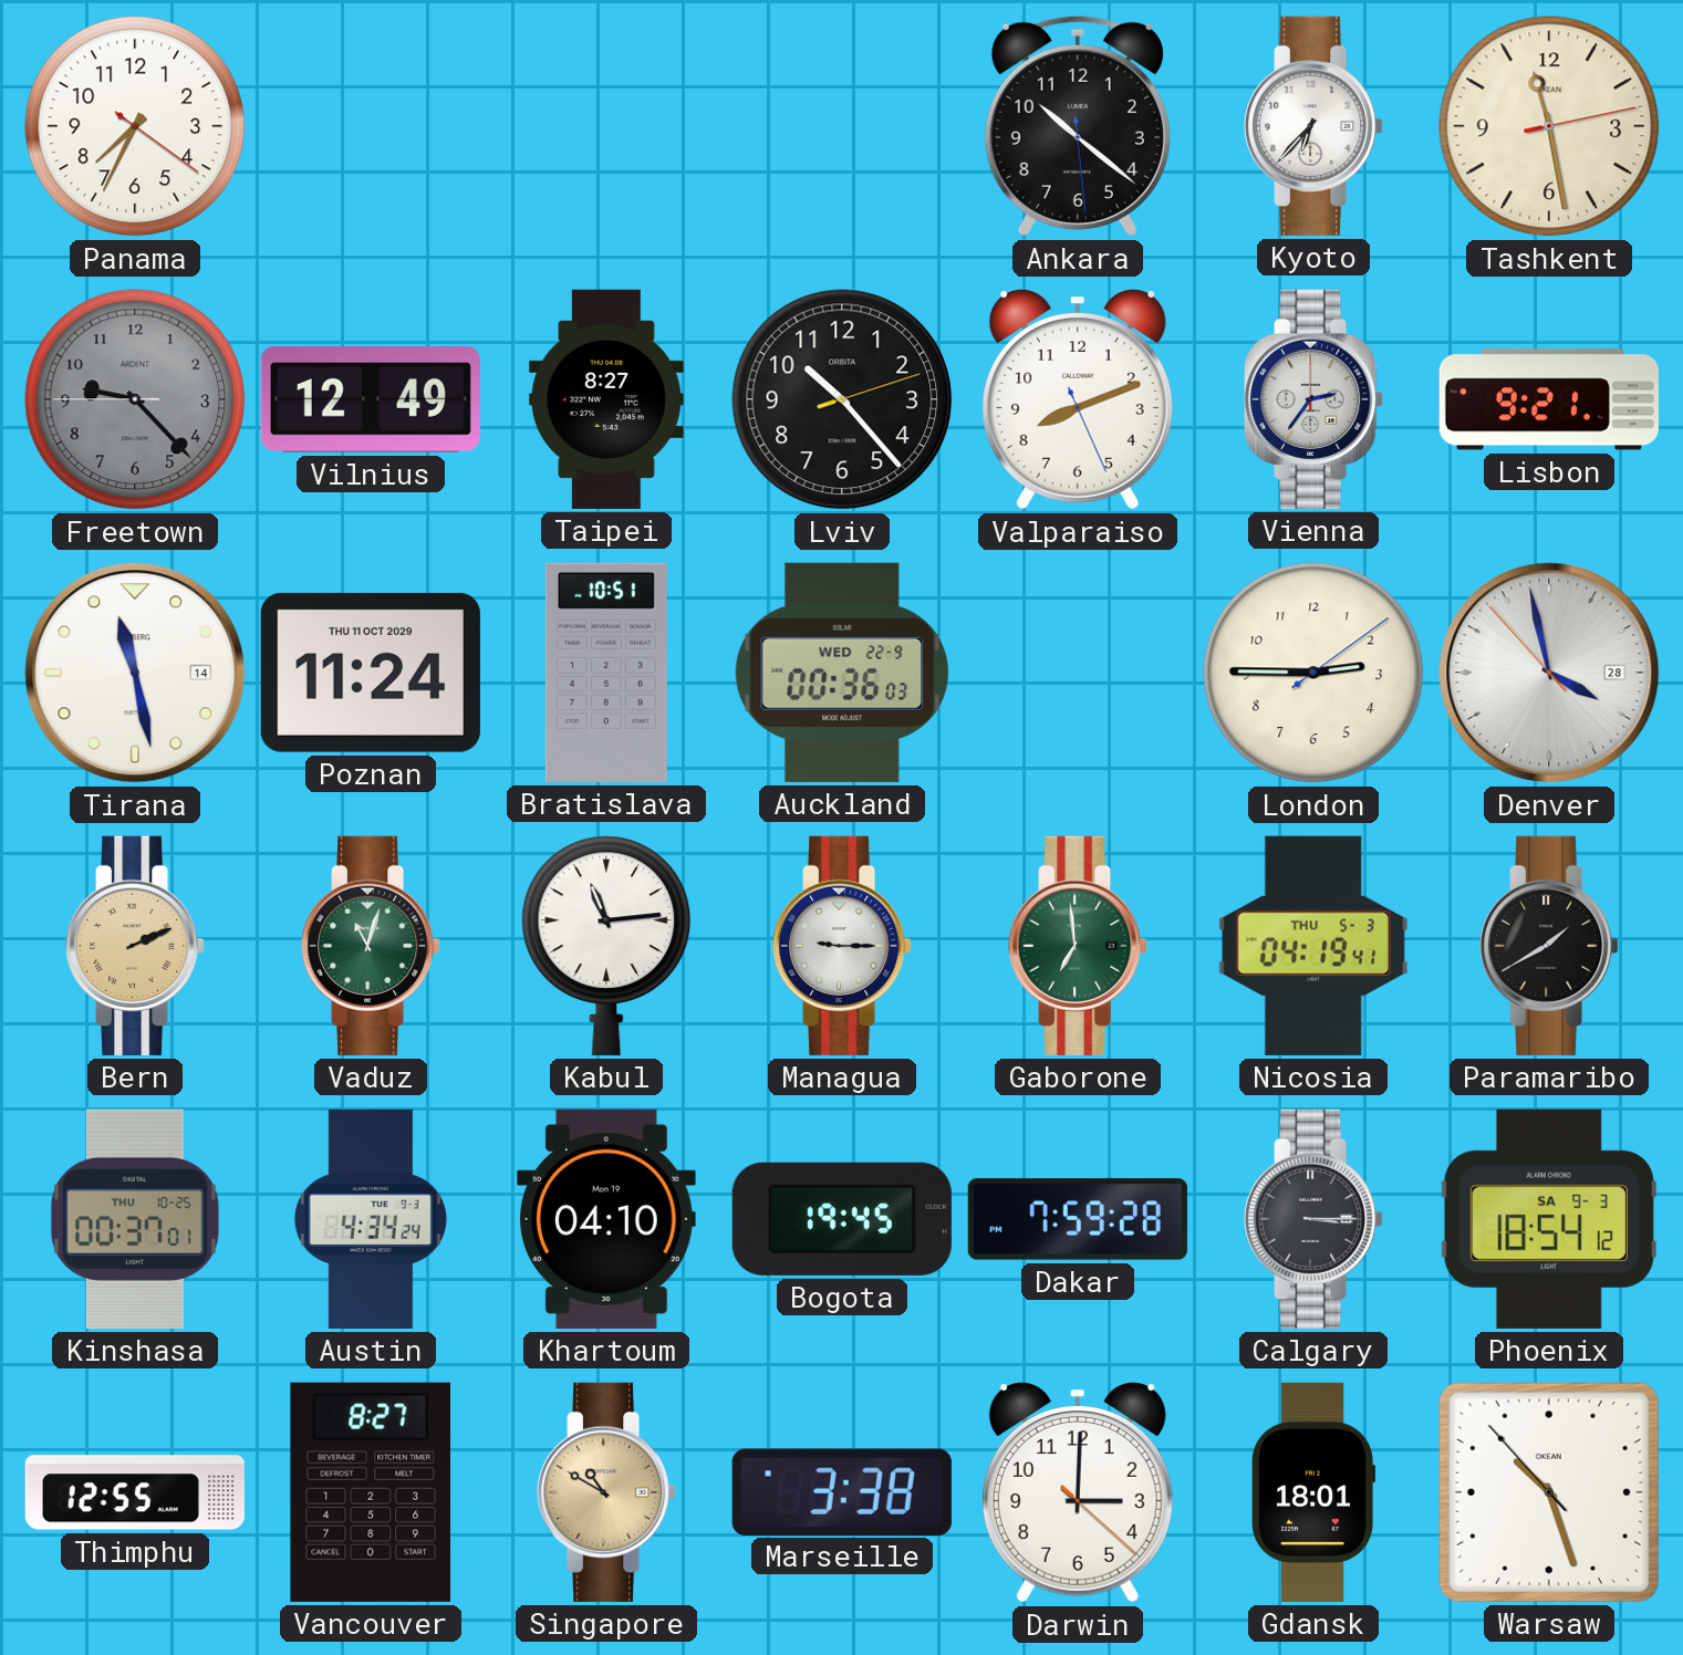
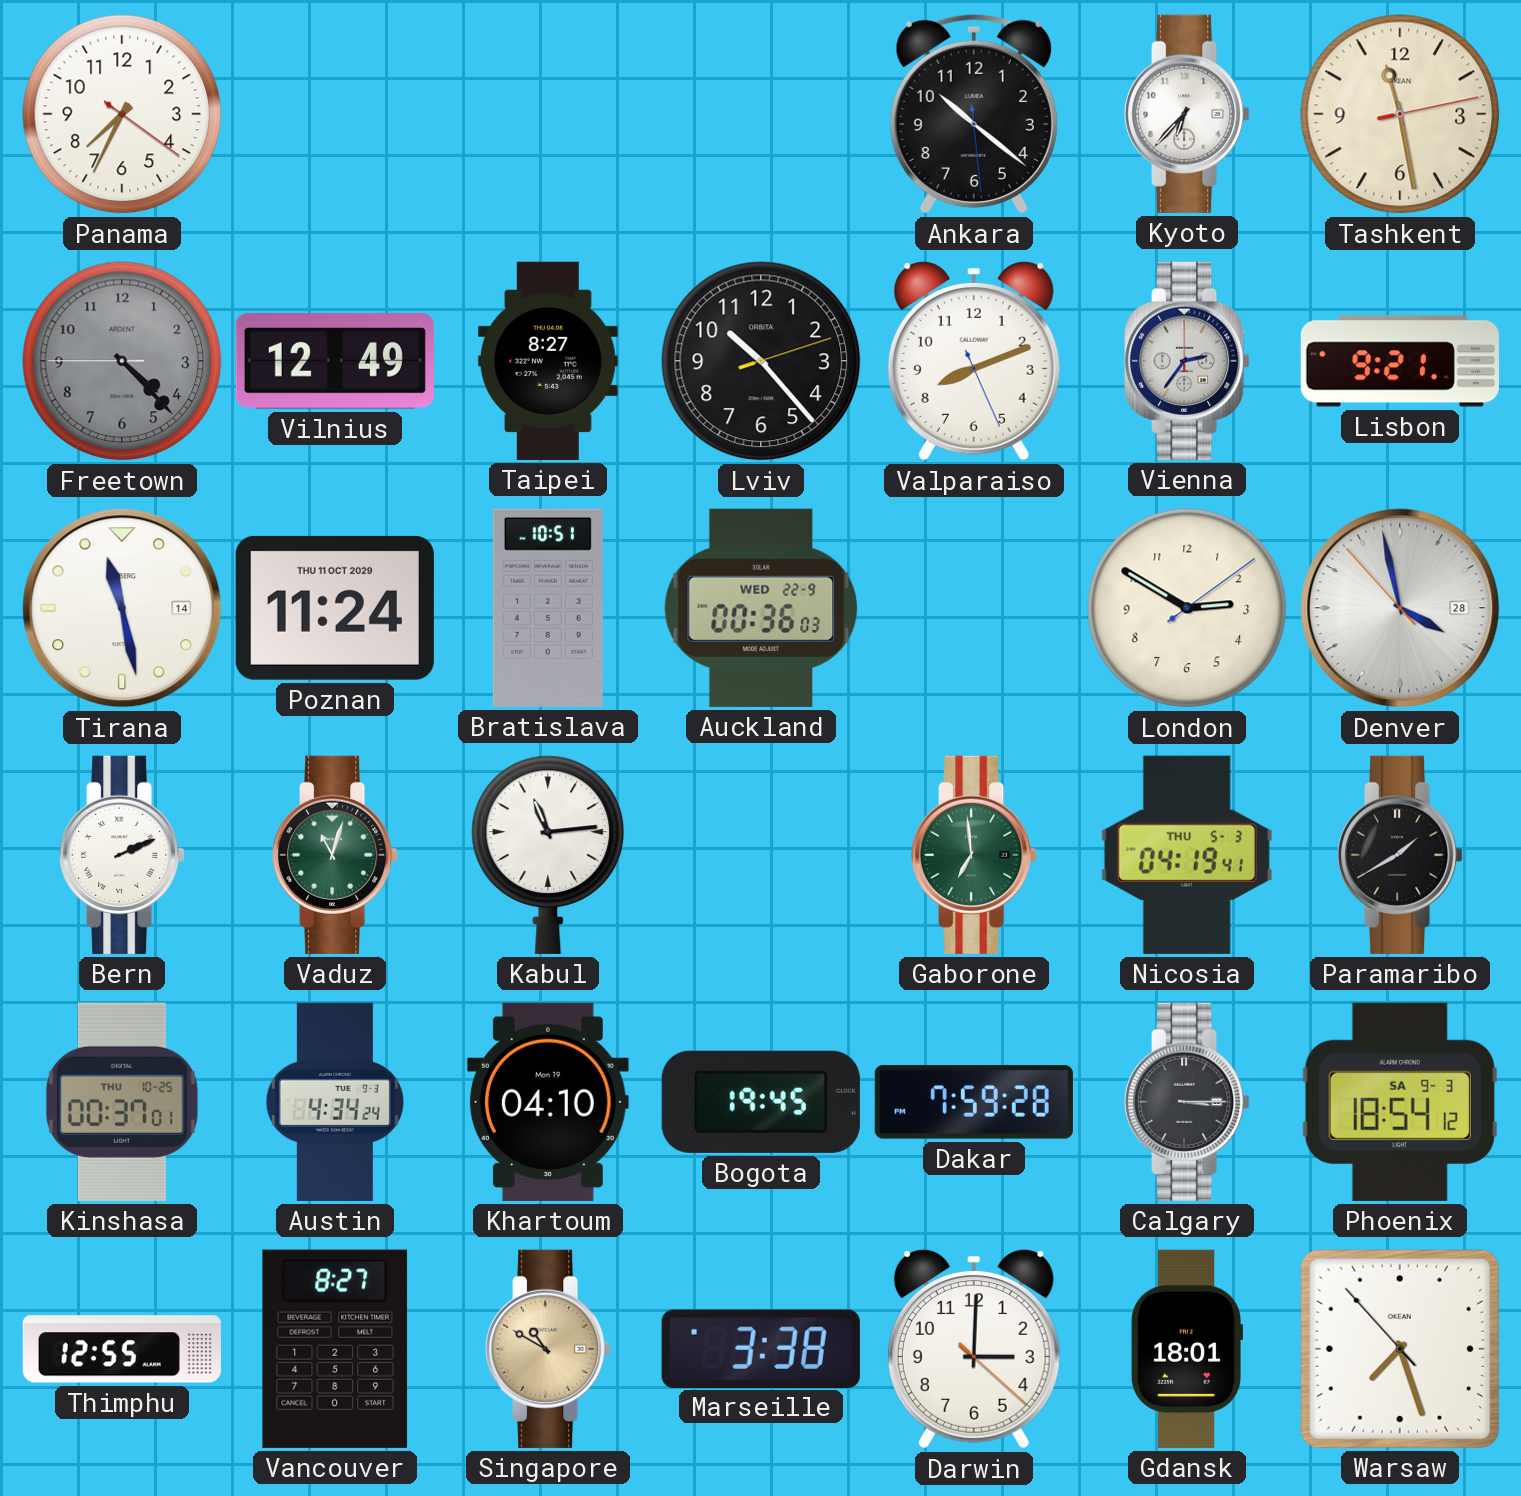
Freetown: 9:22 -> 4:22
London: 2:45 -> 2:50
Bern dial: champagne -> white
Managua: 9:15 -> none
Warsaw: 10:26 -> 7:26
